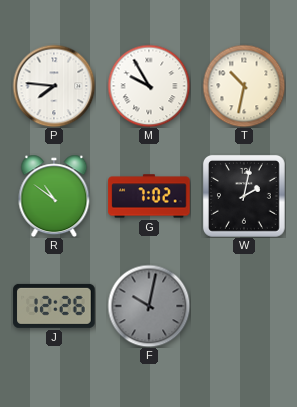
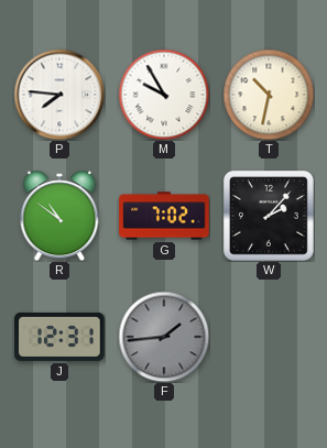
W: 2:02 -> 2:07
J: 12:26 -> 12:31
F: 10:02 -> 1:44
